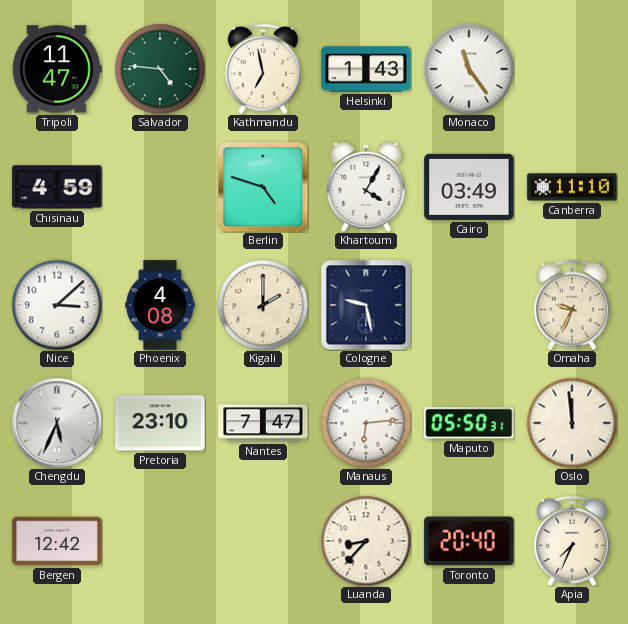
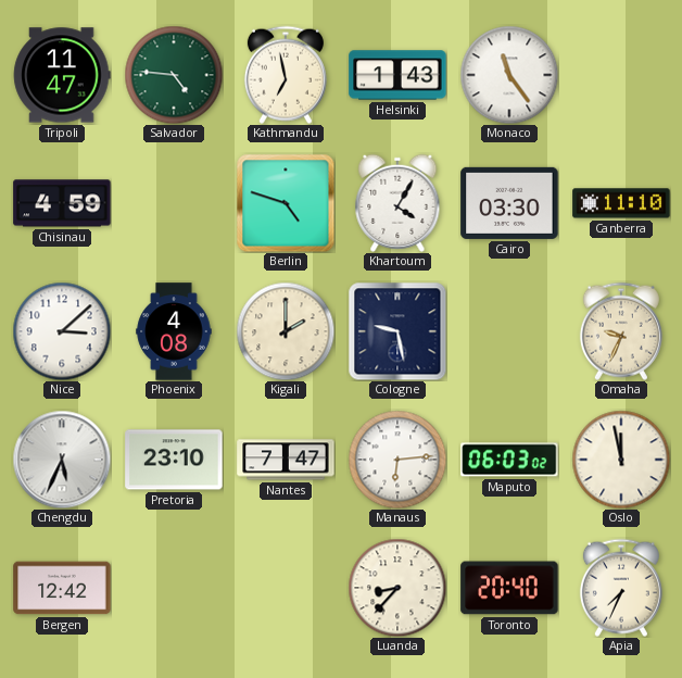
Cairo: 03:49 -> 03:30
Maputo: 05:50 -> 06:03
Oslo: 11:59 -> 11:58
